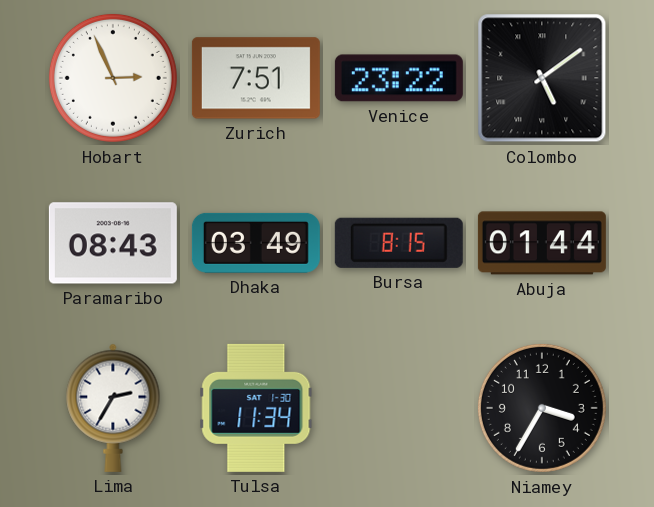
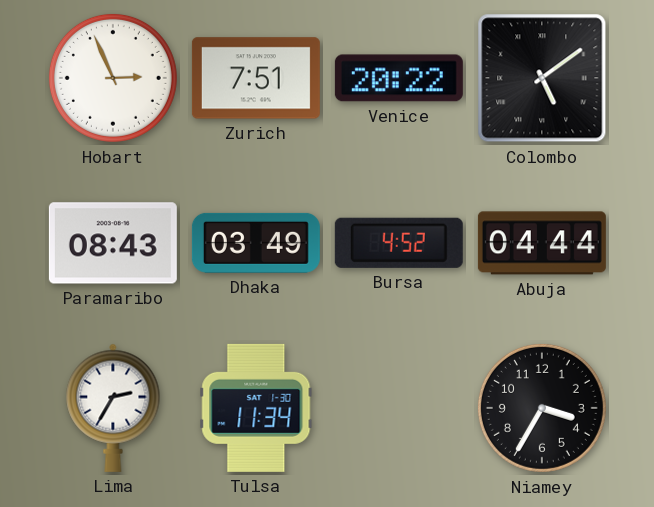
Venice: 23:22 -> 20:22
Bursa: 8:15 -> 4:52
Abuja: 01:44 -> 04:44
